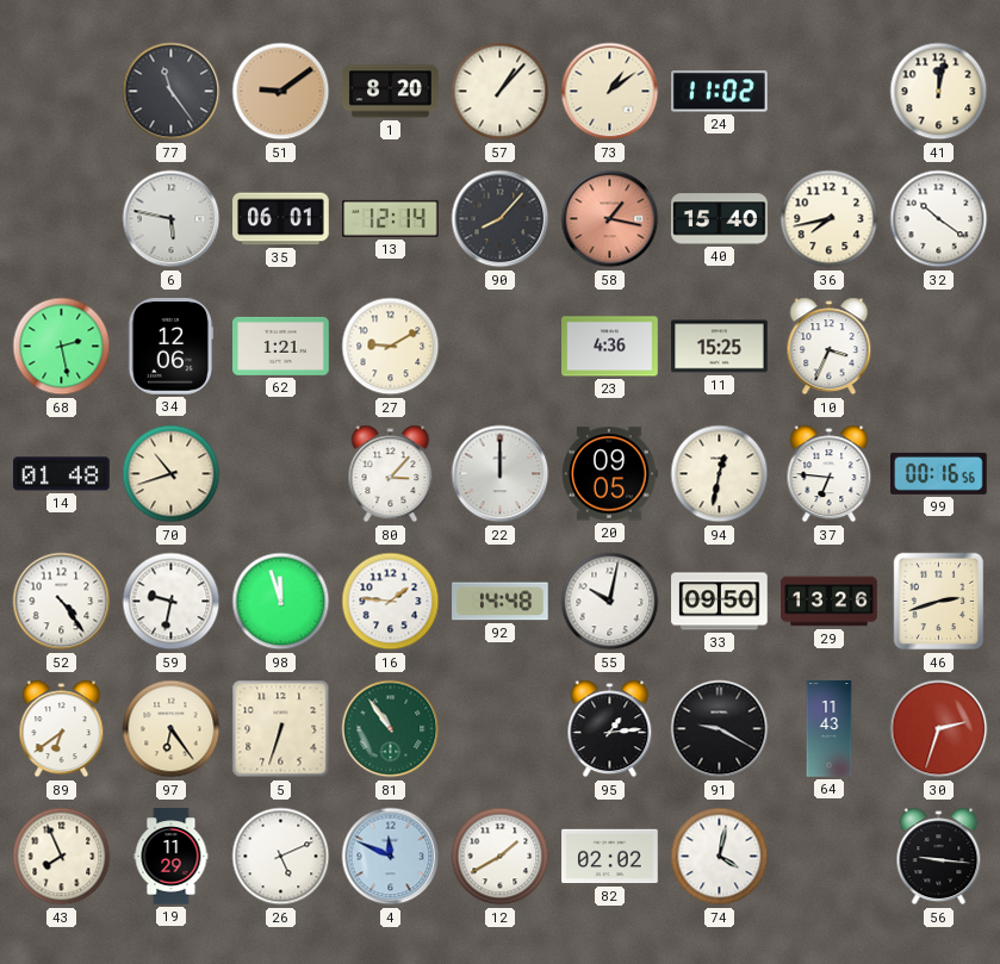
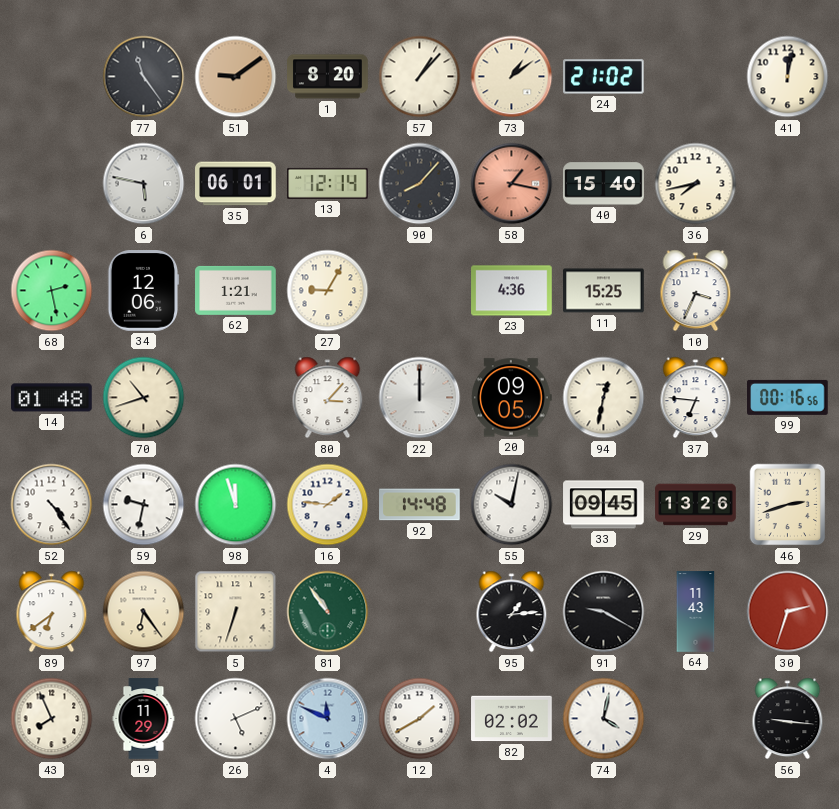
24: 11:02 -> 21:02
32: 10:21 -> none
27: 9:10 -> 9:05
33: 09:50 -> 09:45
